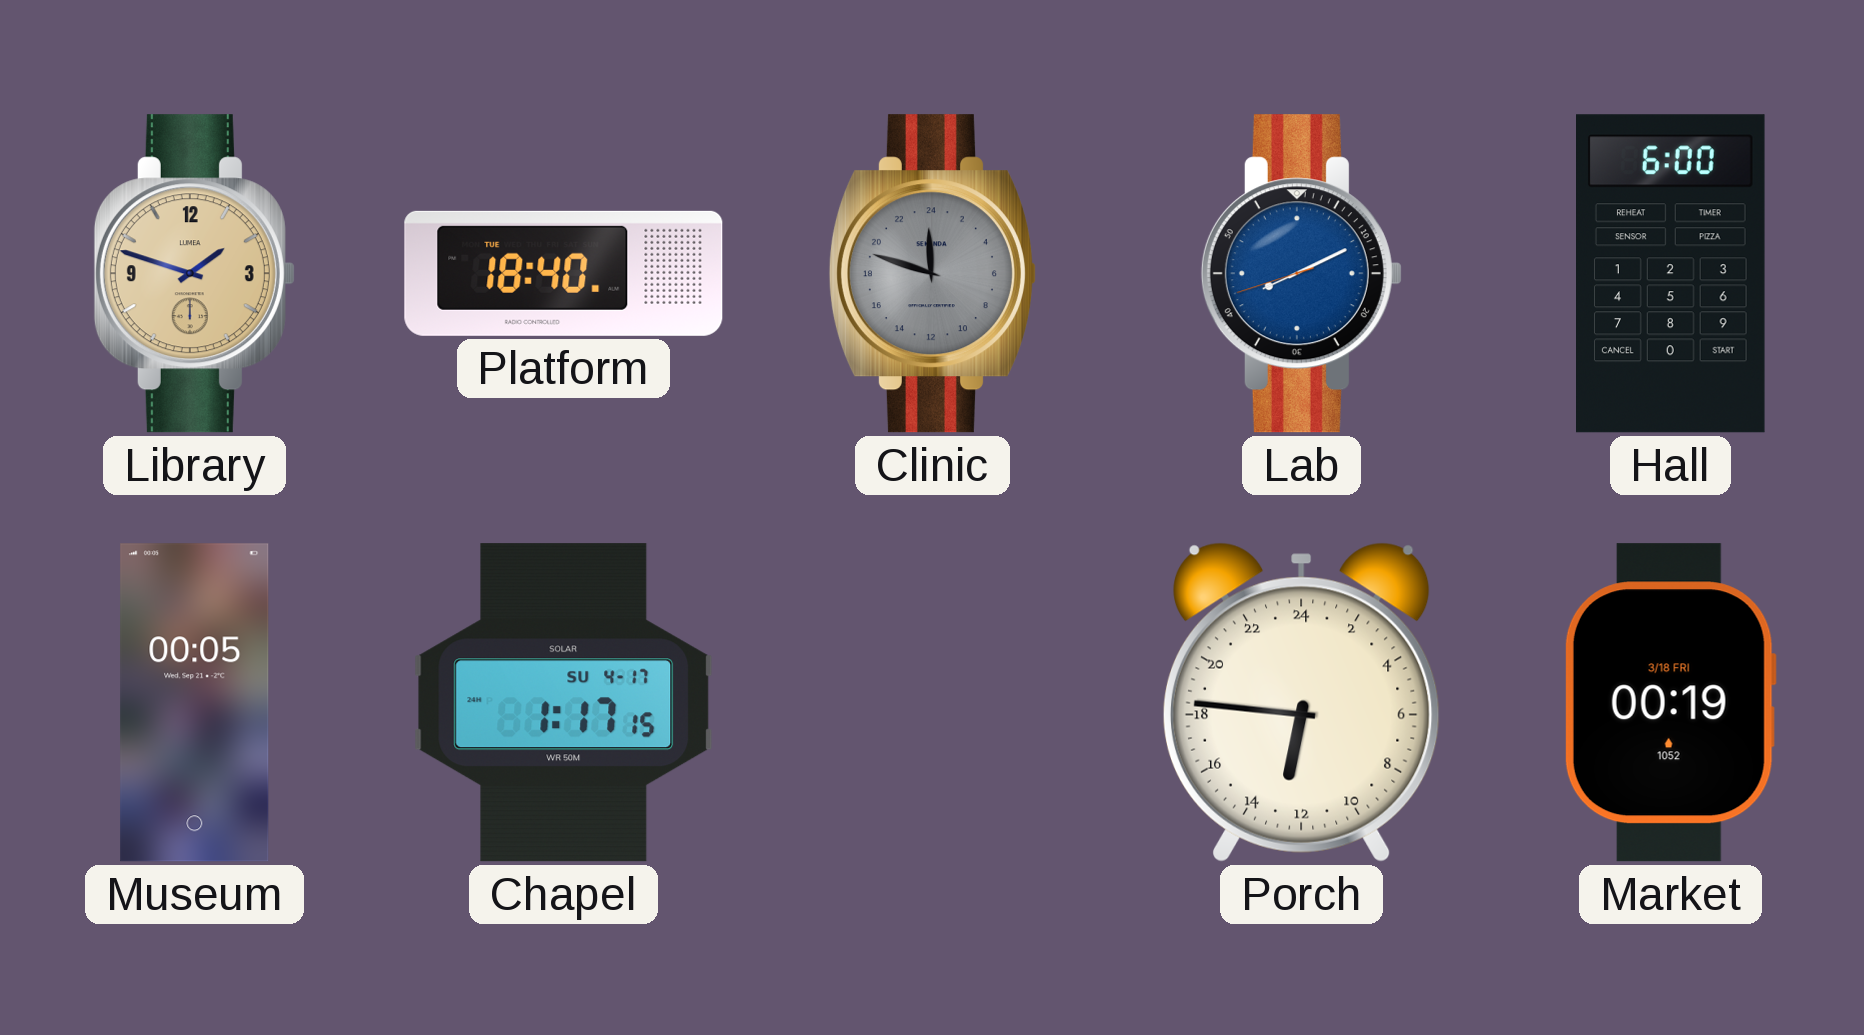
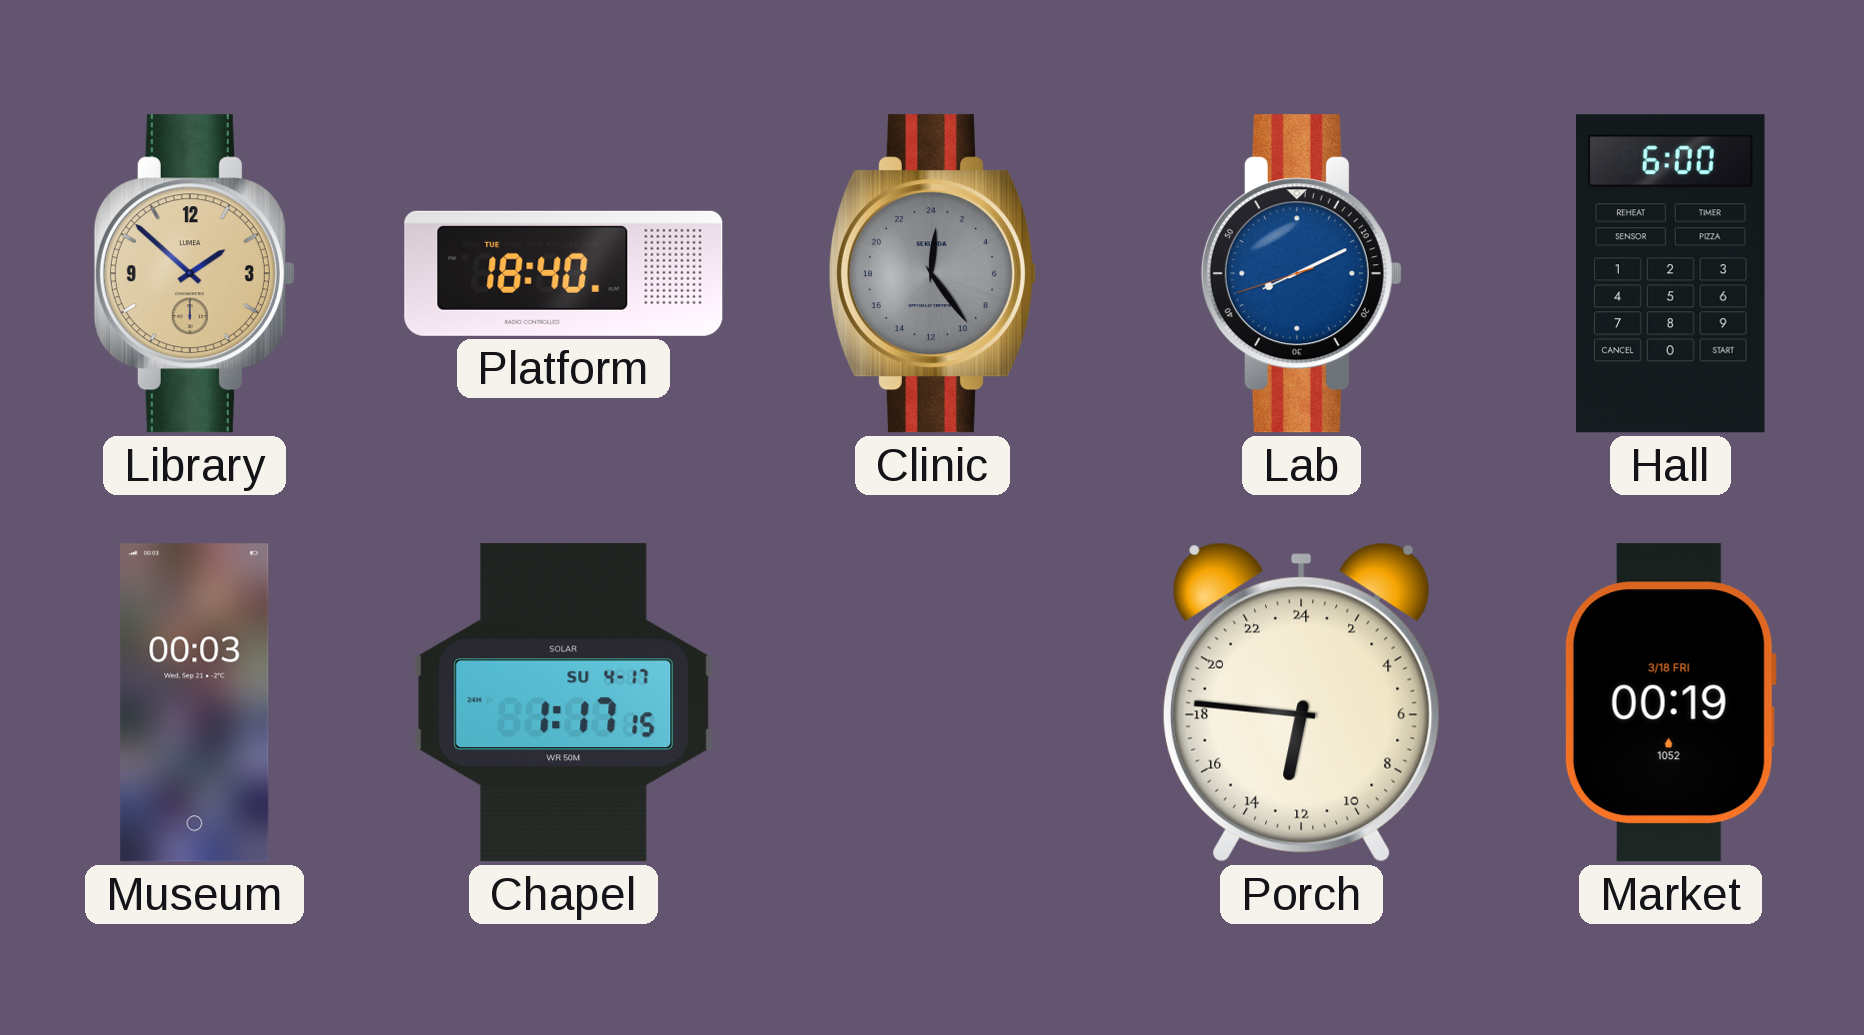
Library: 1:48 -> 1:52
Clinic: 23:48 -> 0:24
Museum: 00:05 -> 00:03
